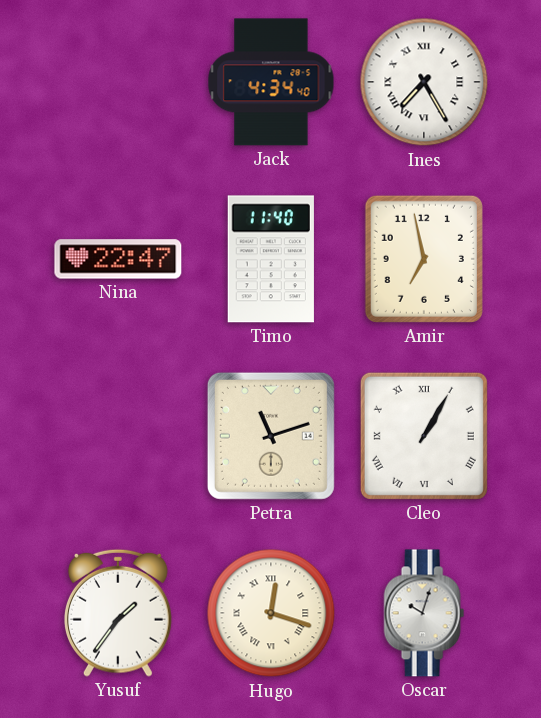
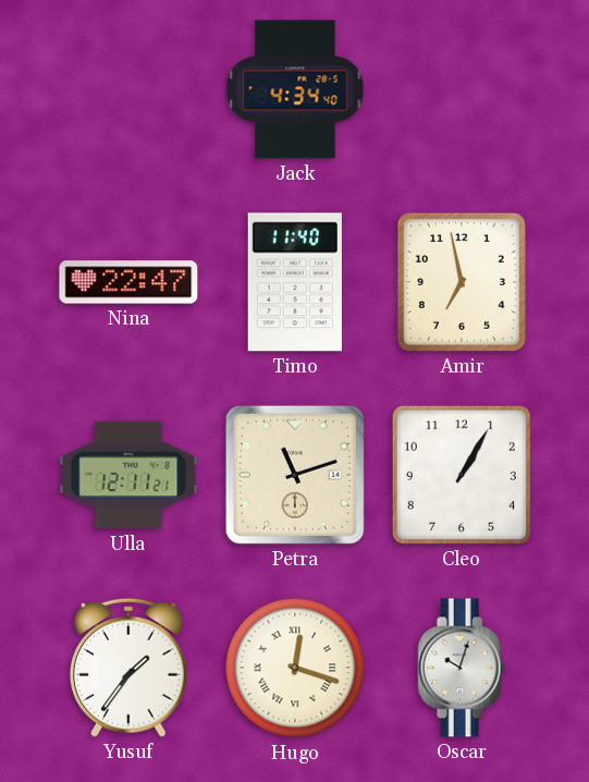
Ines: 7:25 -> none
Ulla: none -> 12:11
Cleo numerals: Roman -> Arabic
